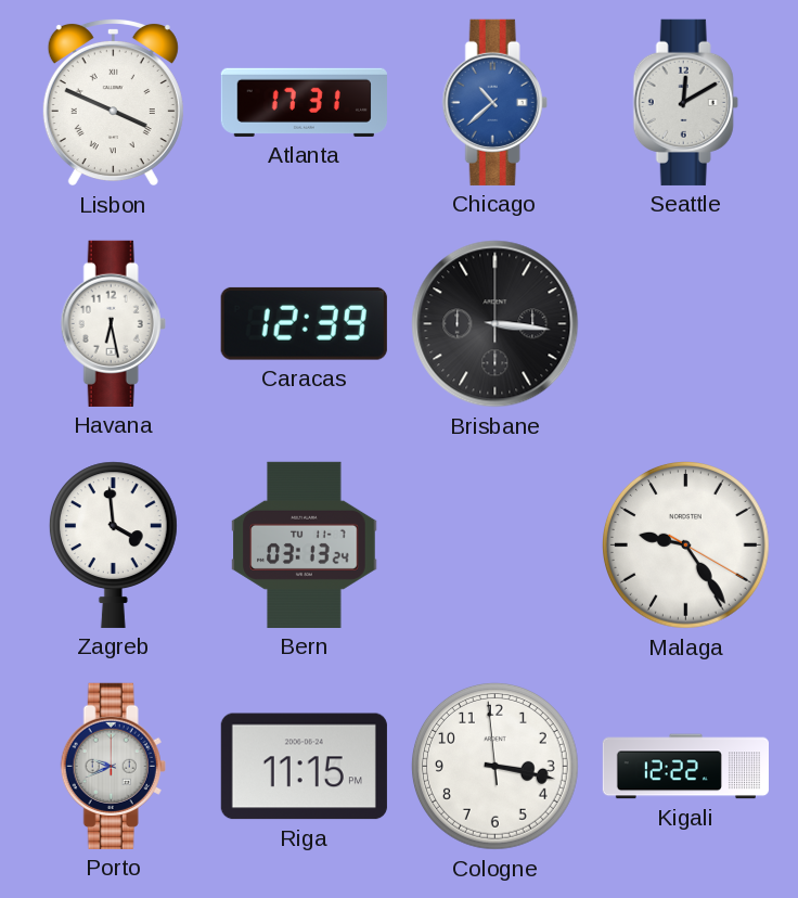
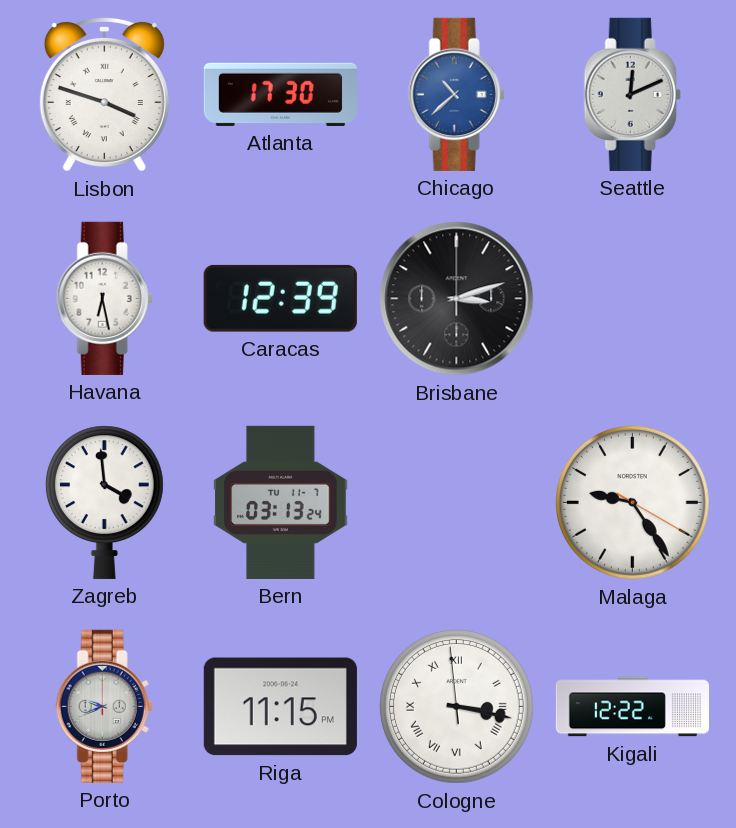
Lisbon: 3:49 -> 3:48
Atlanta: 17:31 -> 17:30
Seattle: 12:10 -> 12:11
Brisbane: 3:16 -> 3:12
Cologne numerals: Arabic -> Roman
